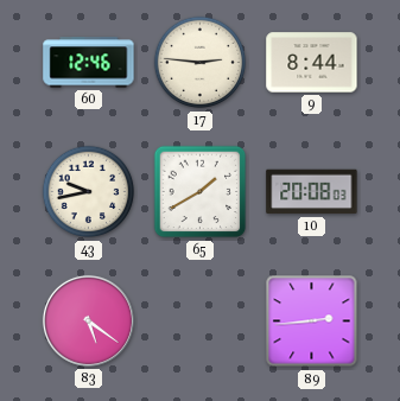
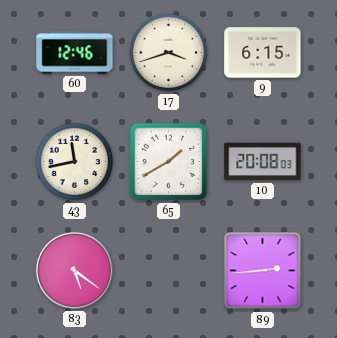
17: 2:46 -> 3:42
9: 8:44 -> 6:15
43: 9:43 -> 11:43
